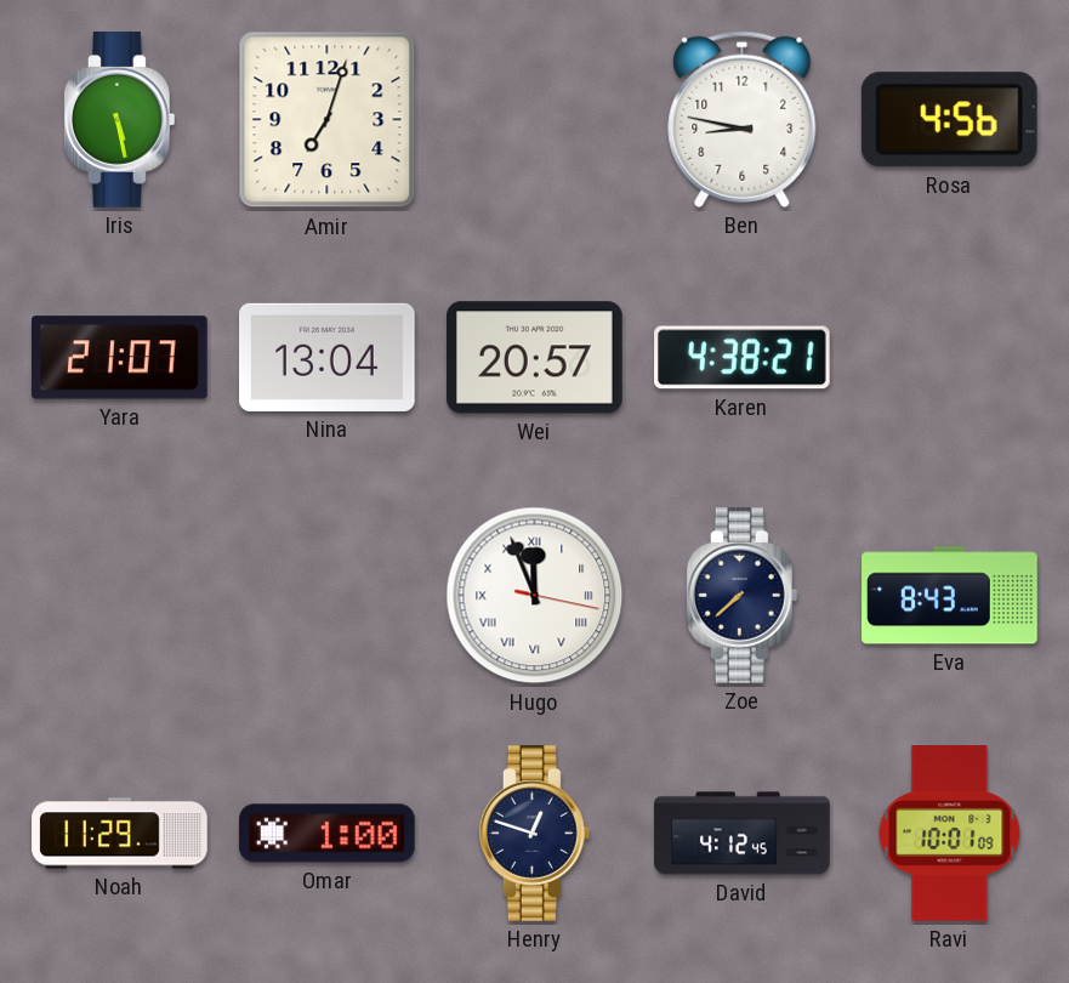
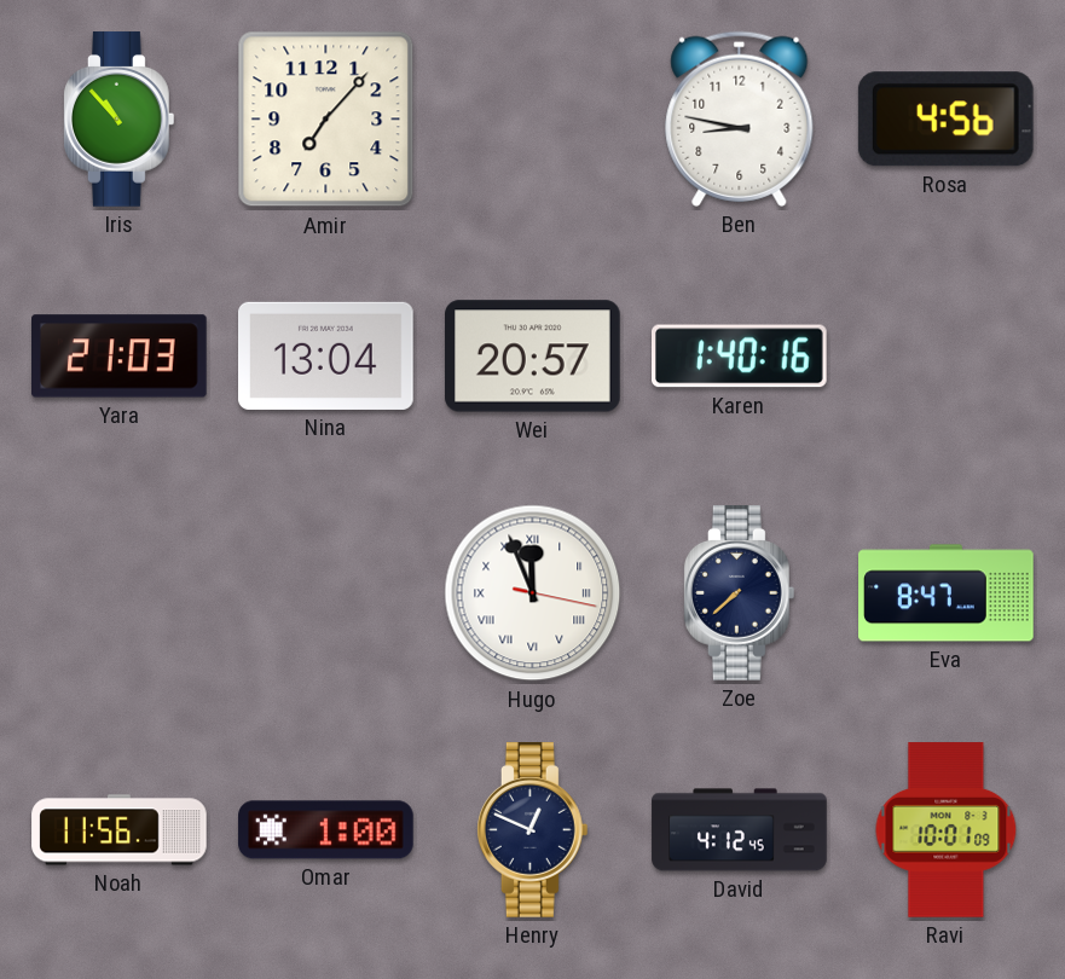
Iris: 5:28 -> 10:53
Amir: 7:03 -> 7:07
Yara: 21:07 -> 21:03
Karen: 4:38 -> 1:40
Eva: 8:43 -> 8:47
Noah: 11:29 -> 11:56
Henry: 12:48 -> 12:49
